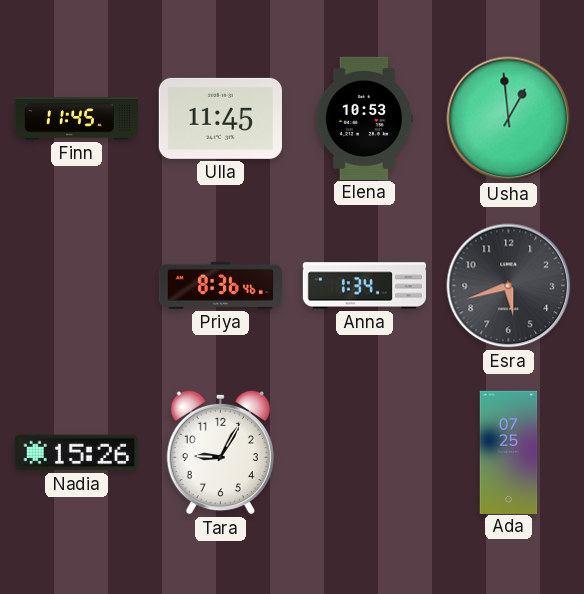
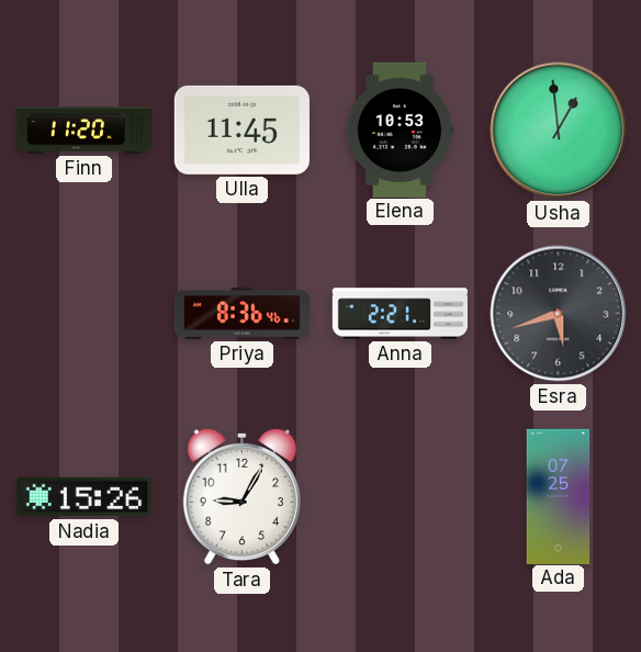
Finn: 11:45 -> 11:20
Anna: 1:34 -> 2:21
